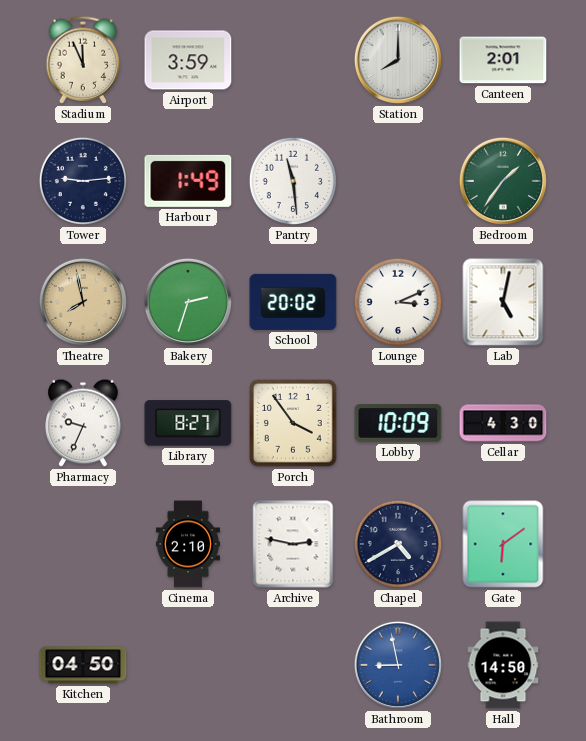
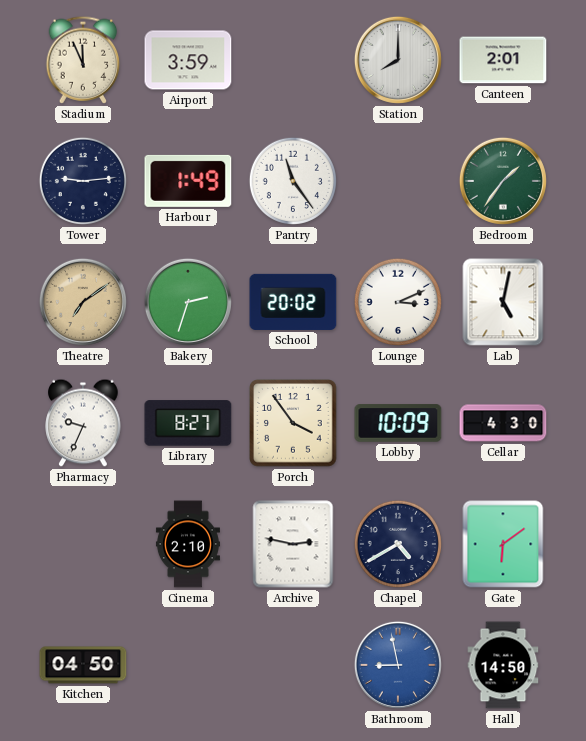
Pantry: 11:29 -> 11:24
Theatre: 7:58 -> 7:09
